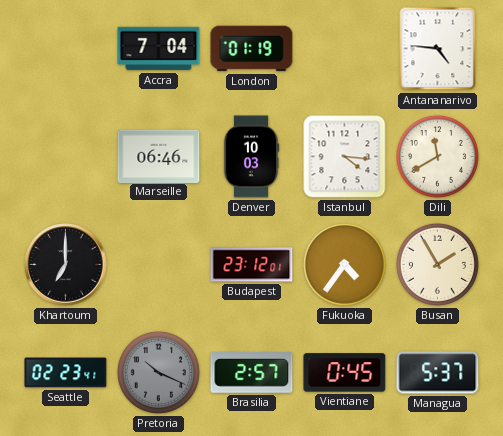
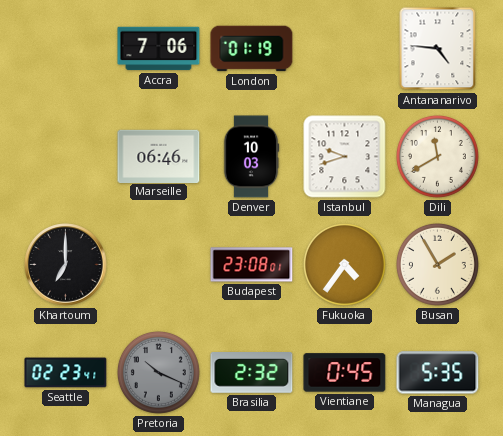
Accra: 7:04 -> 7:06
Istanbul: 4:16 -> 9:42
Budapest: 23:12 -> 23:08
Brasilia: 2:57 -> 2:32
Managua: 5:37 -> 5:35
